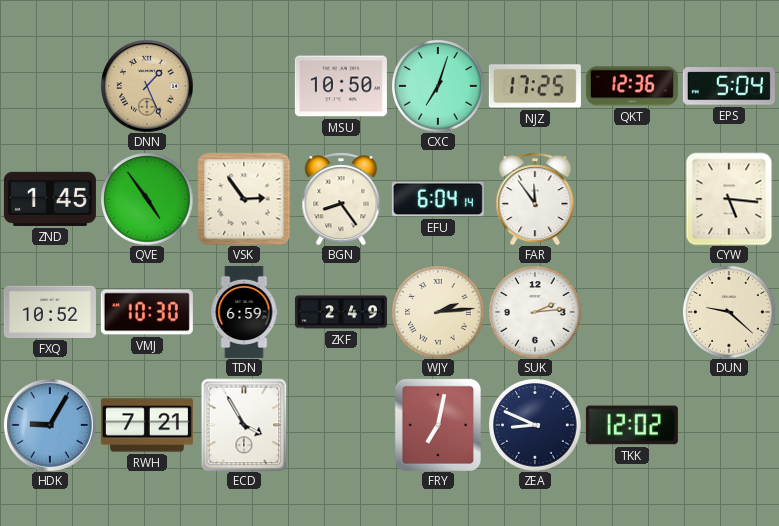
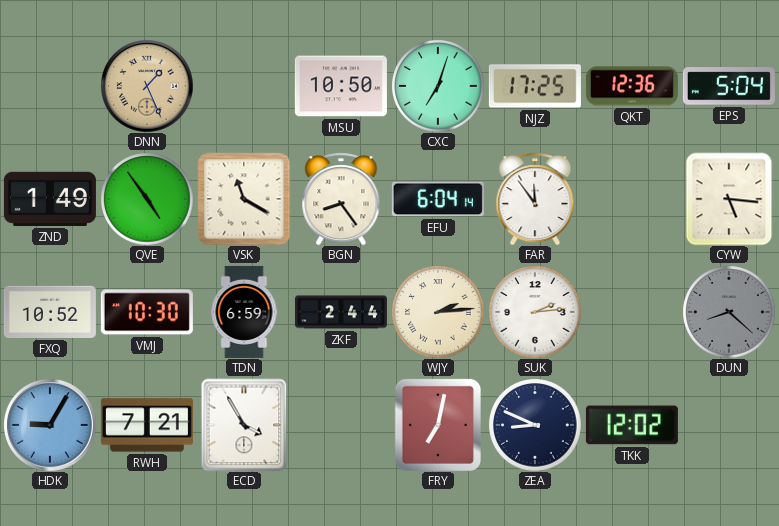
ZND: 1:45 -> 1:49
VSK: 2:54 -> 11:20
ZKF: 2:49 -> 2:44
DUN: 9:22 -> 8:22
DUN dial: cream -> grey
